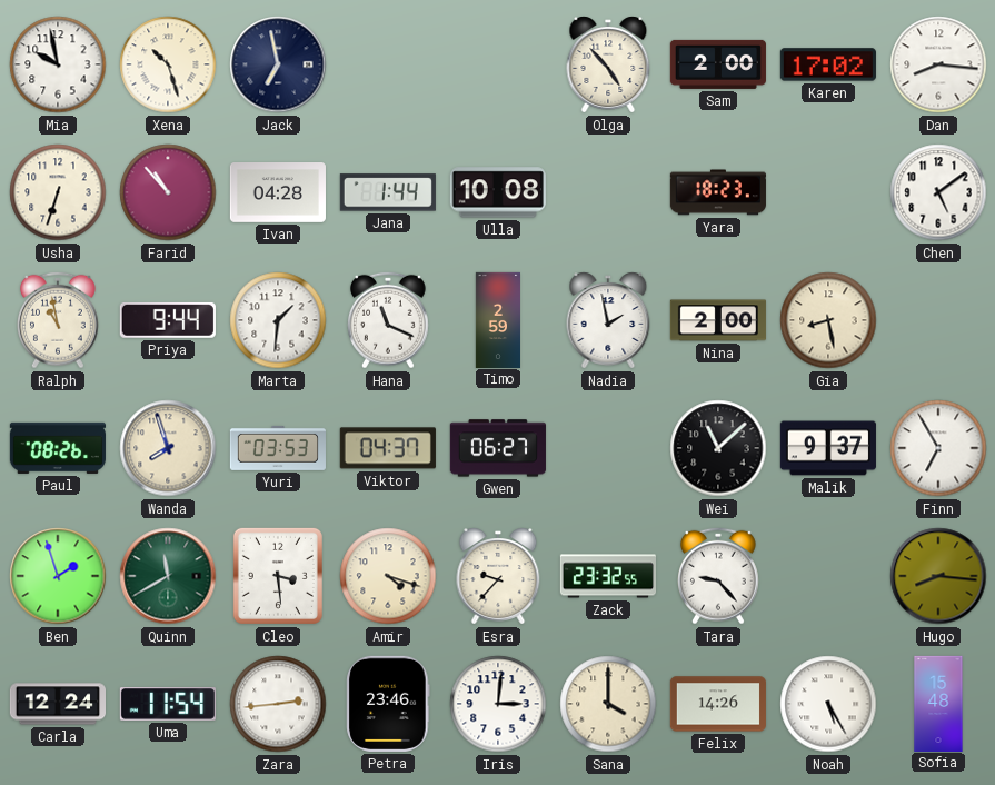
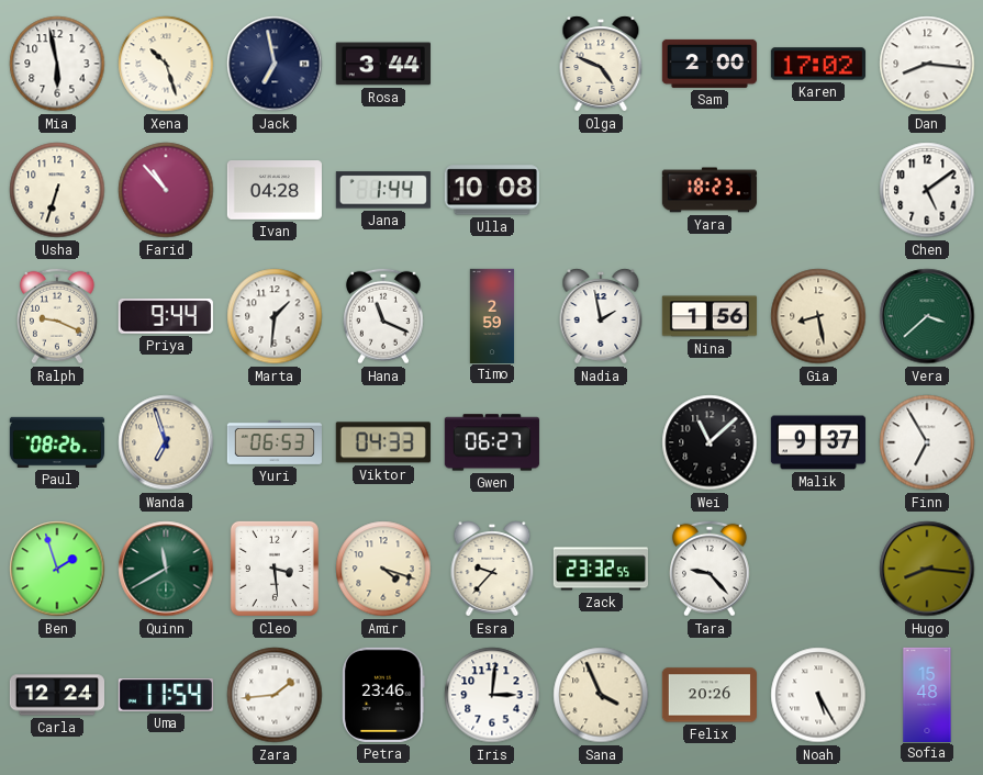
Mia: 9:58 -> 5:58
Rosa: none -> 3:44
Olga: 4:53 -> 4:49
Ralph: 10:58 -> 9:19
Nina: 2:00 -> 1:56
Vera: none -> 3:38
Wanda: 7:57 -> 6:57
Yuri: 03:53 -> 06:53
Viktor: 04:37 -> 04:33
Zara: 2:44 -> 1:44
Sana: 4:00 -> 3:56
Felix: 14:26 -> 20:26
